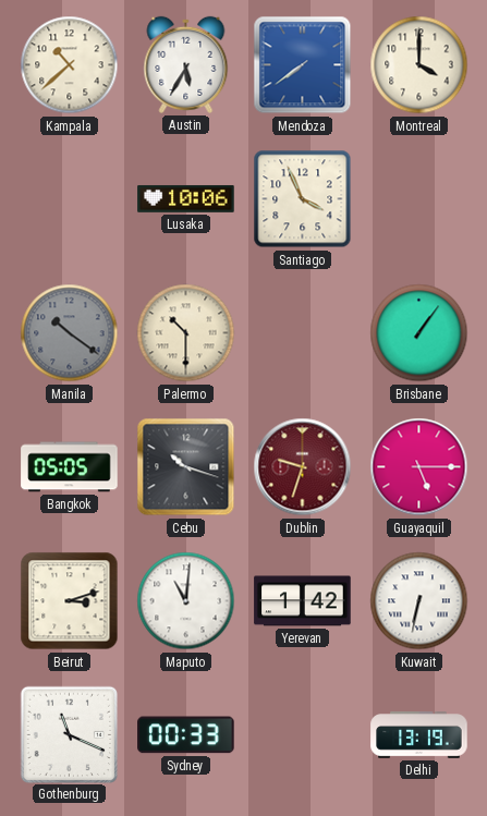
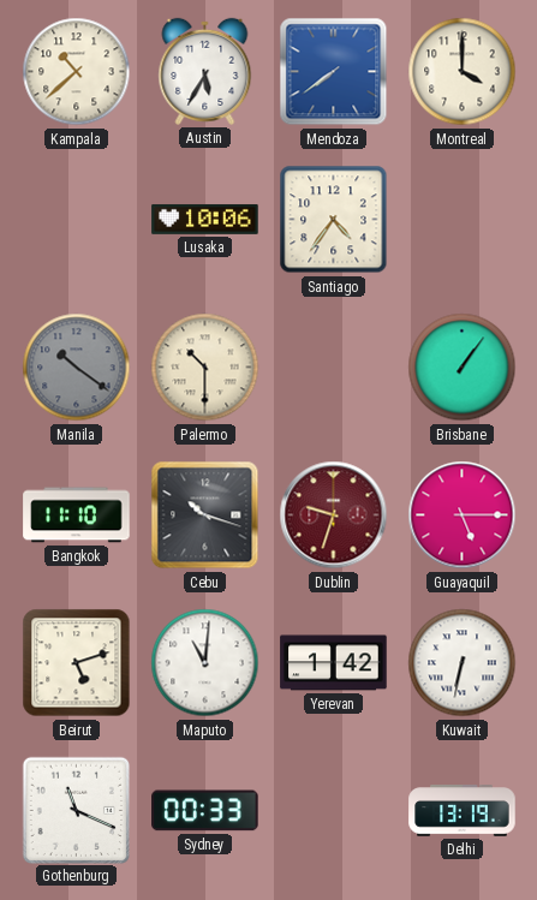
Santiago: 3:56 -> 4:36
Bangkok: 05:05 -> 11:10
Beirut: 3:12 -> 5:12
